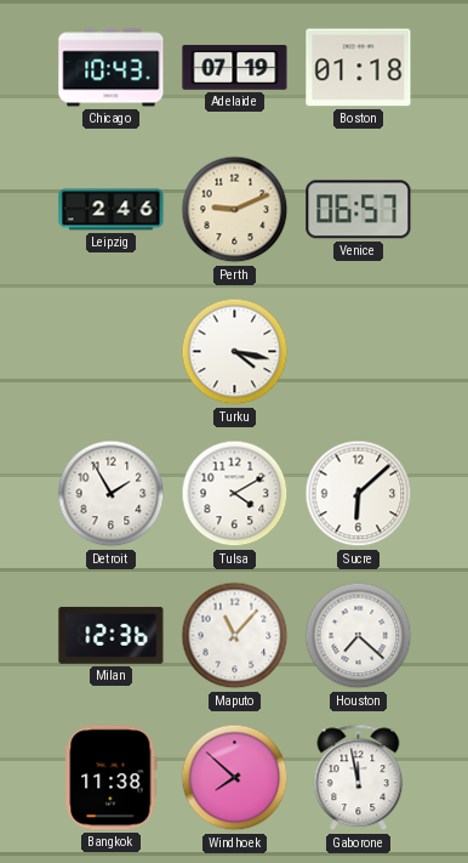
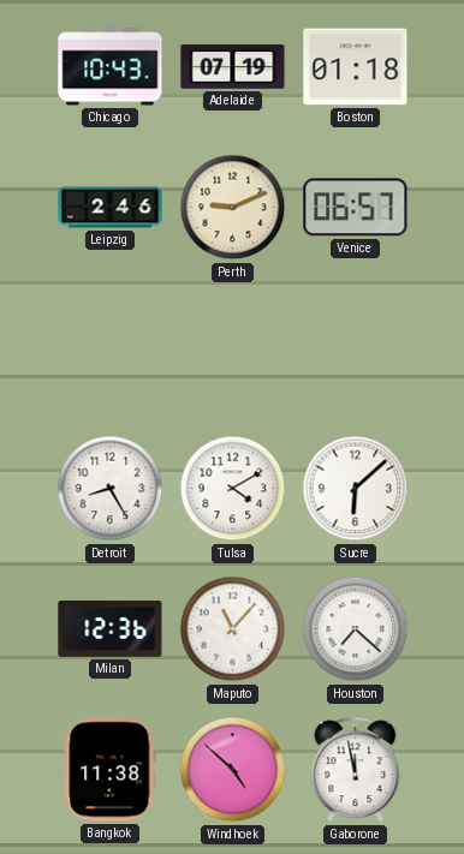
Turku: 4:17 -> none
Detroit: 1:55 -> 8:25
Windhoek: 7:52 -> 4:52
